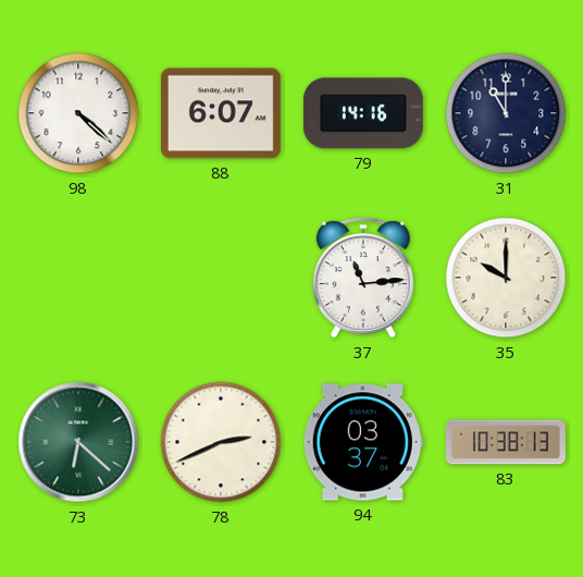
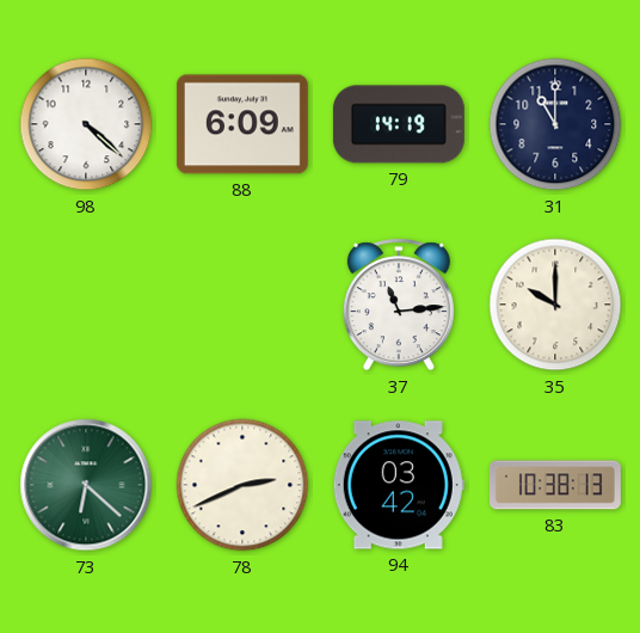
88: 6:07 -> 6:09
79: 14:16 -> 14:19
94: 03:37 -> 03:42
